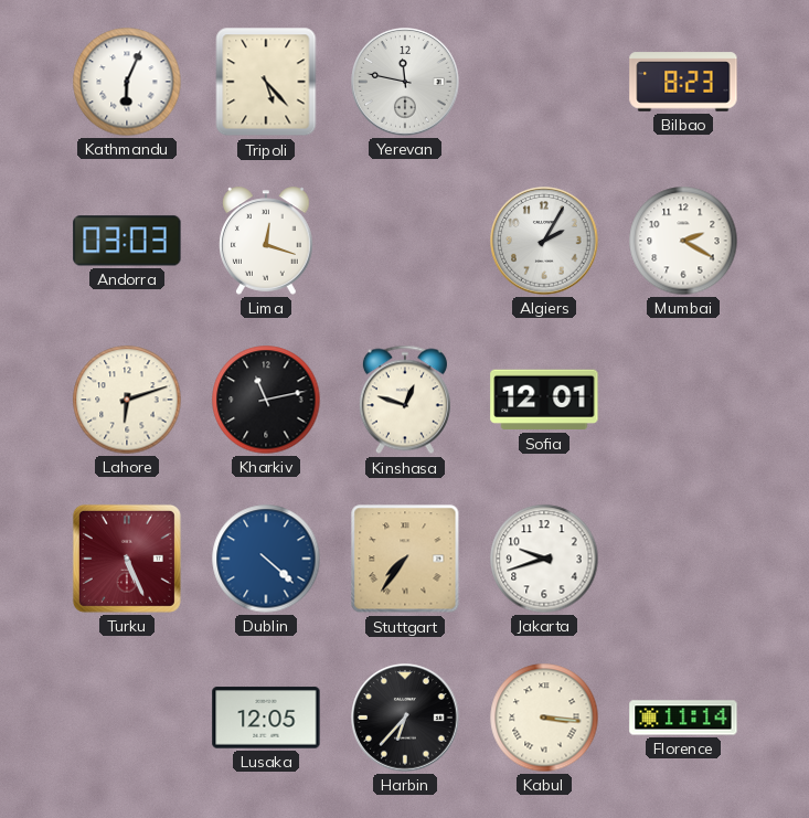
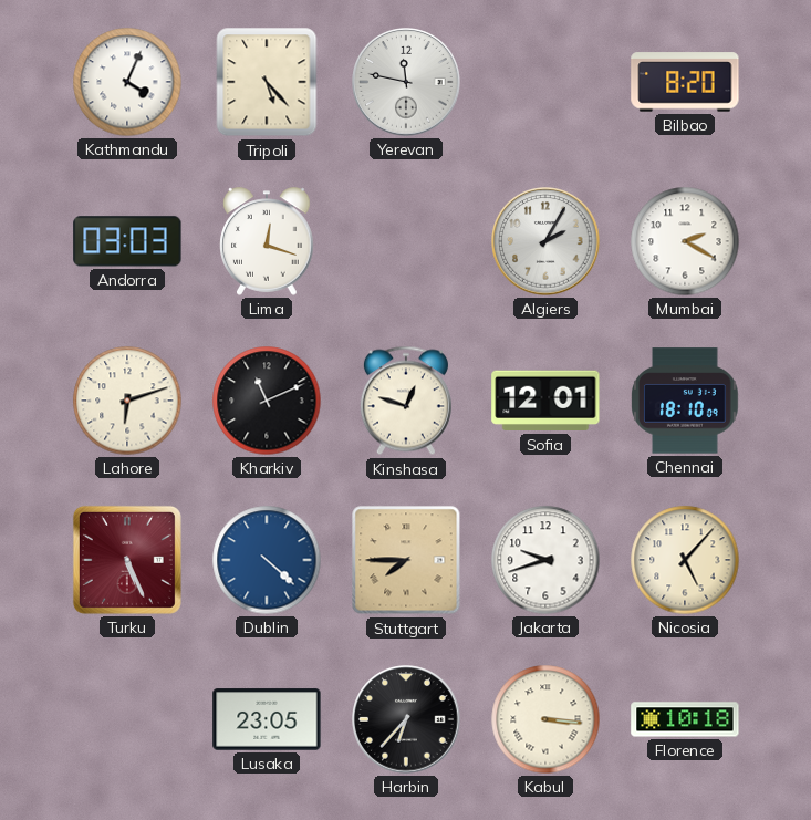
Kathmandu: 6:04 -> 4:04
Bilbao: 8:23 -> 8:20
Kharkiv: 11:13 -> 11:11
Chennai: none -> 18:10
Stuttgart: 7:36 -> 7:45
Nicosia: none -> 5:07
Lusaka: 12:05 -> 23:05
Florence: 11:14 -> 10:18
